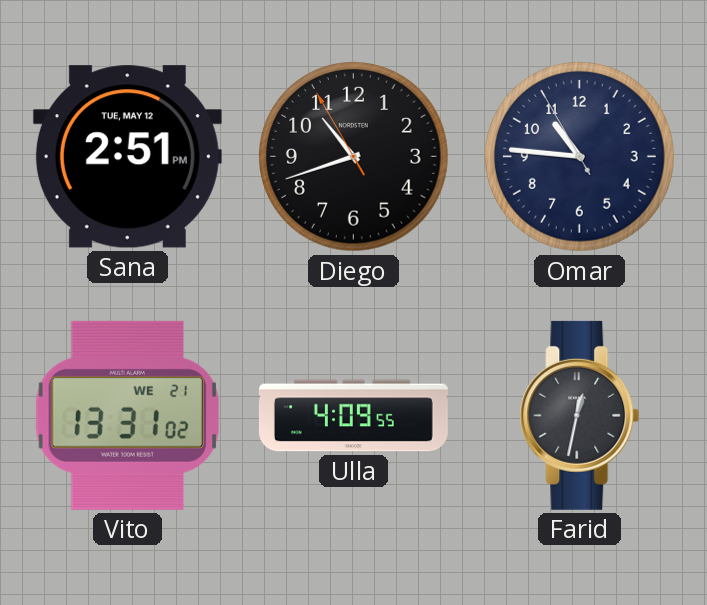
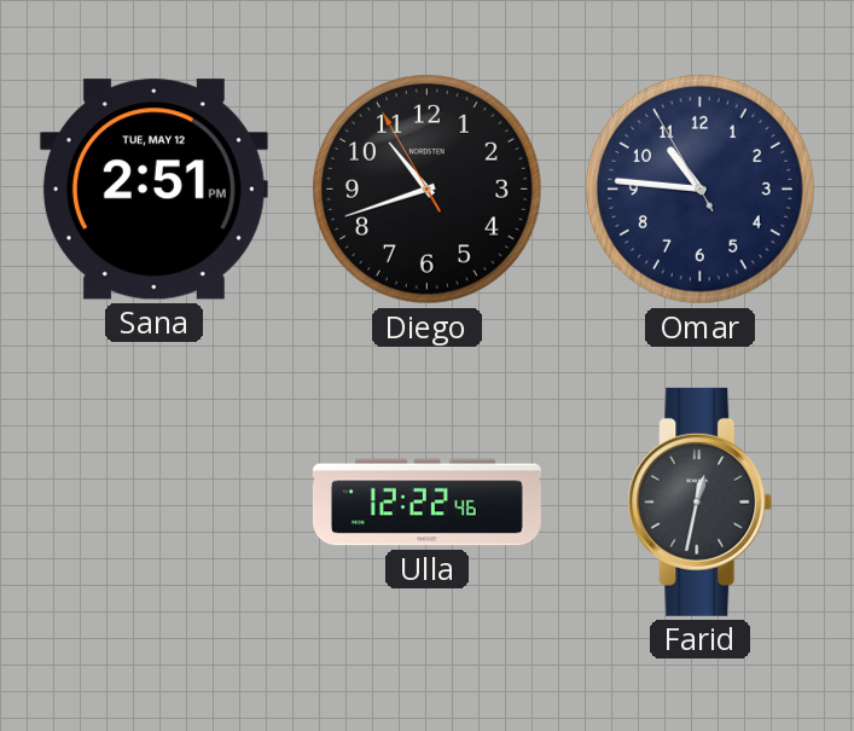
Vito: 13:31 -> none
Ulla: 4:09 -> 12:22
